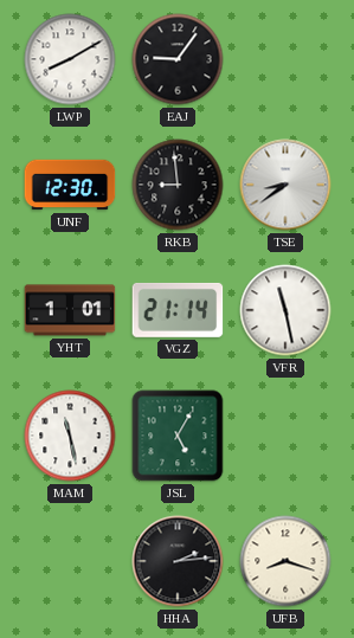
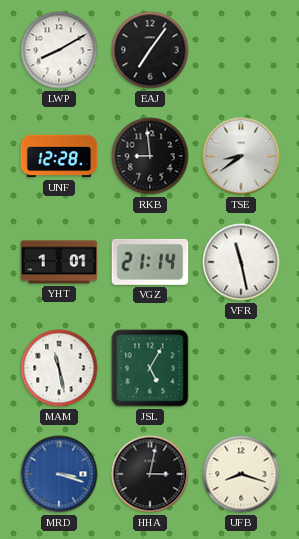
EAJ: 9:06 -> 7:06
UNF: 12:30 -> 12:28
MRD: none -> 3:18
HHA: 2:14 -> 3:02
